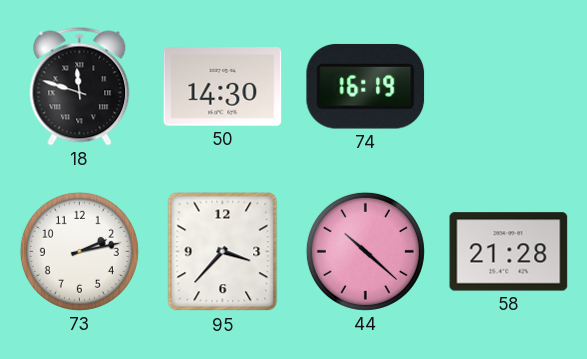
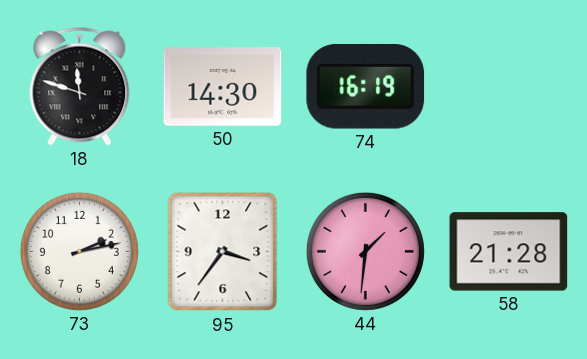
95: 3:37 -> 3:36
44: 10:22 -> 1:31
